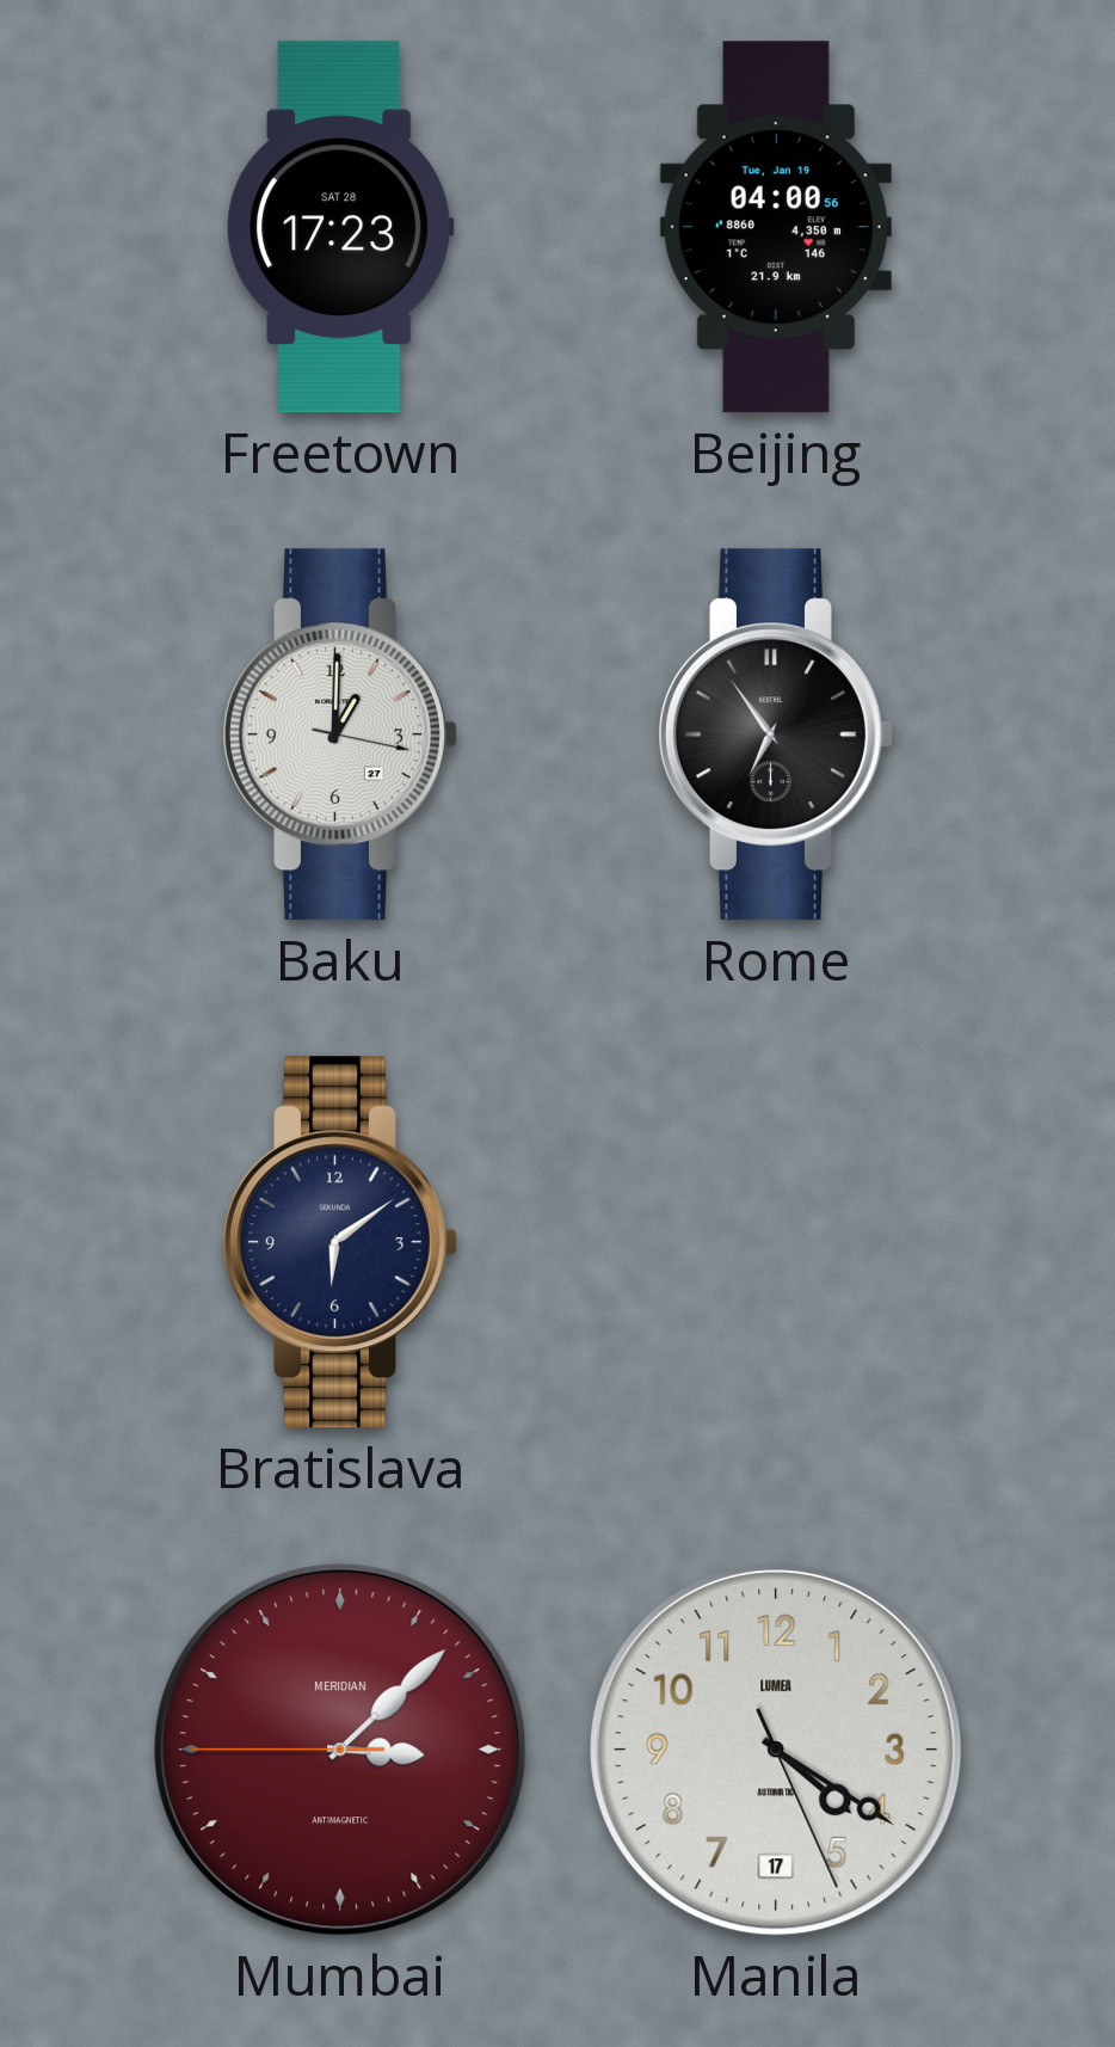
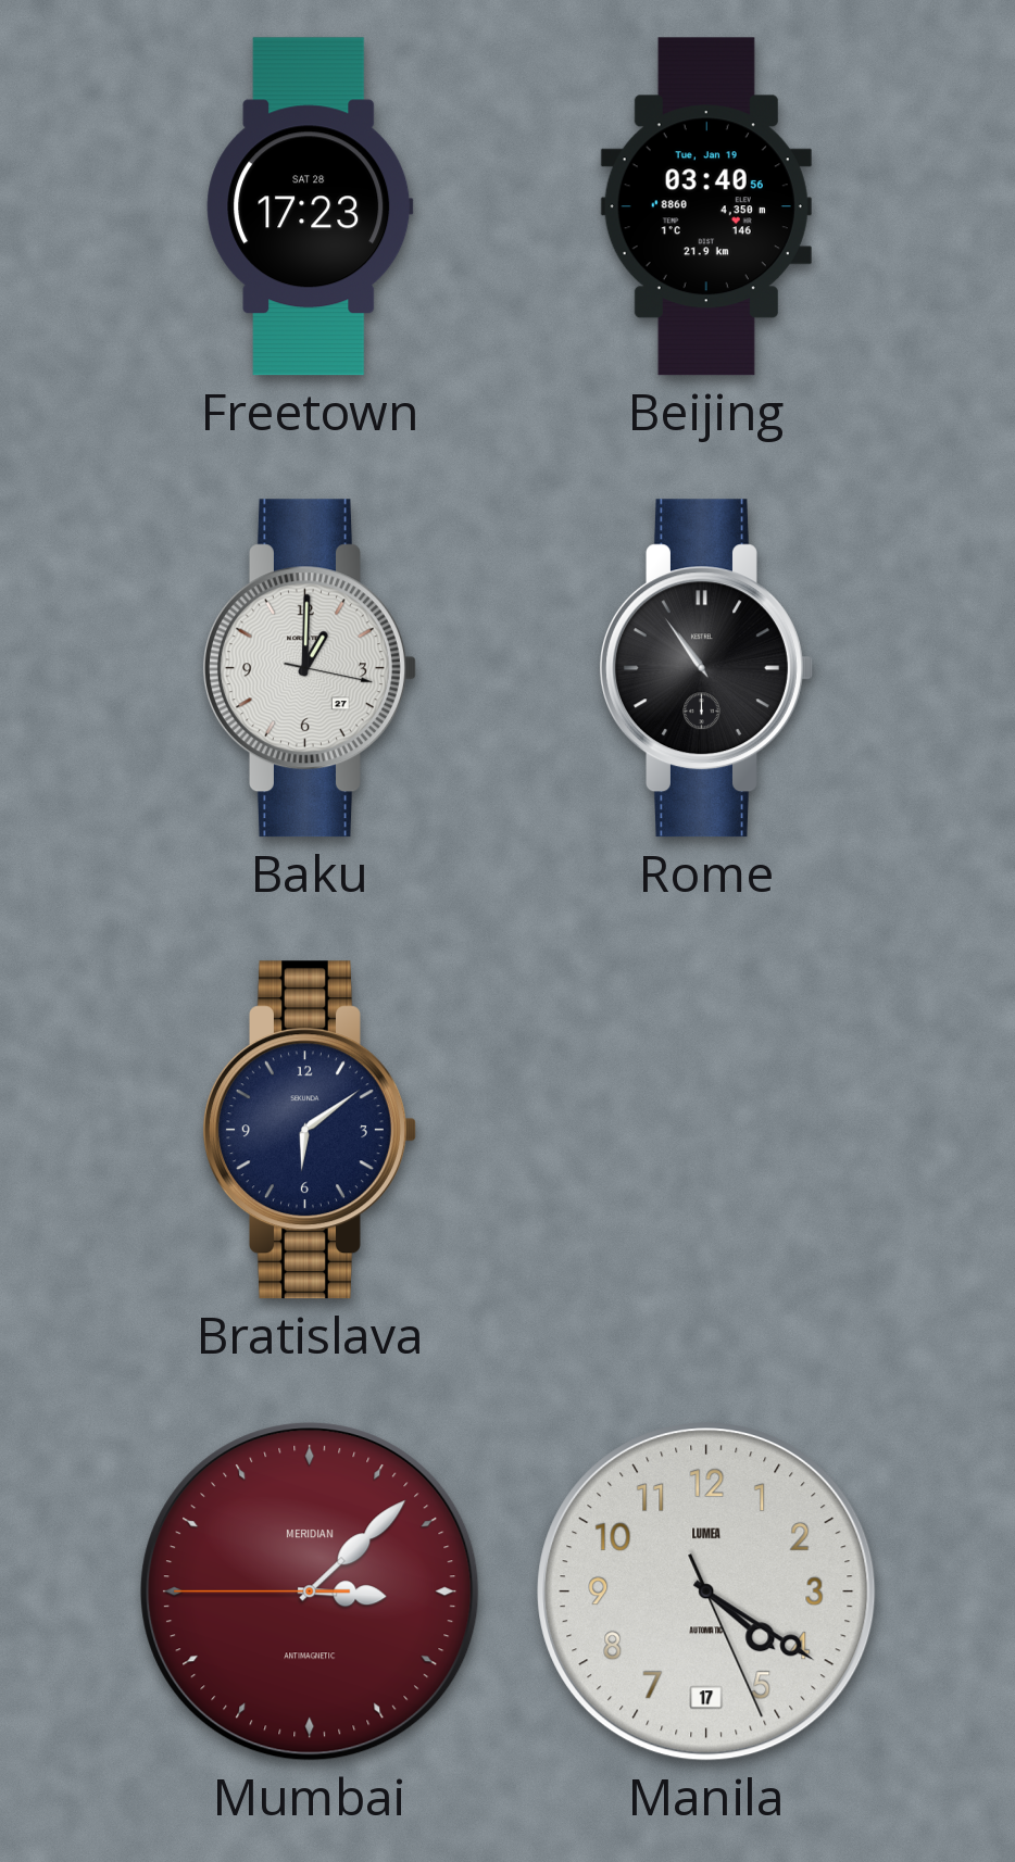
Beijing: 04:00 -> 03:40
Rome: 6:54 -> 10:54
